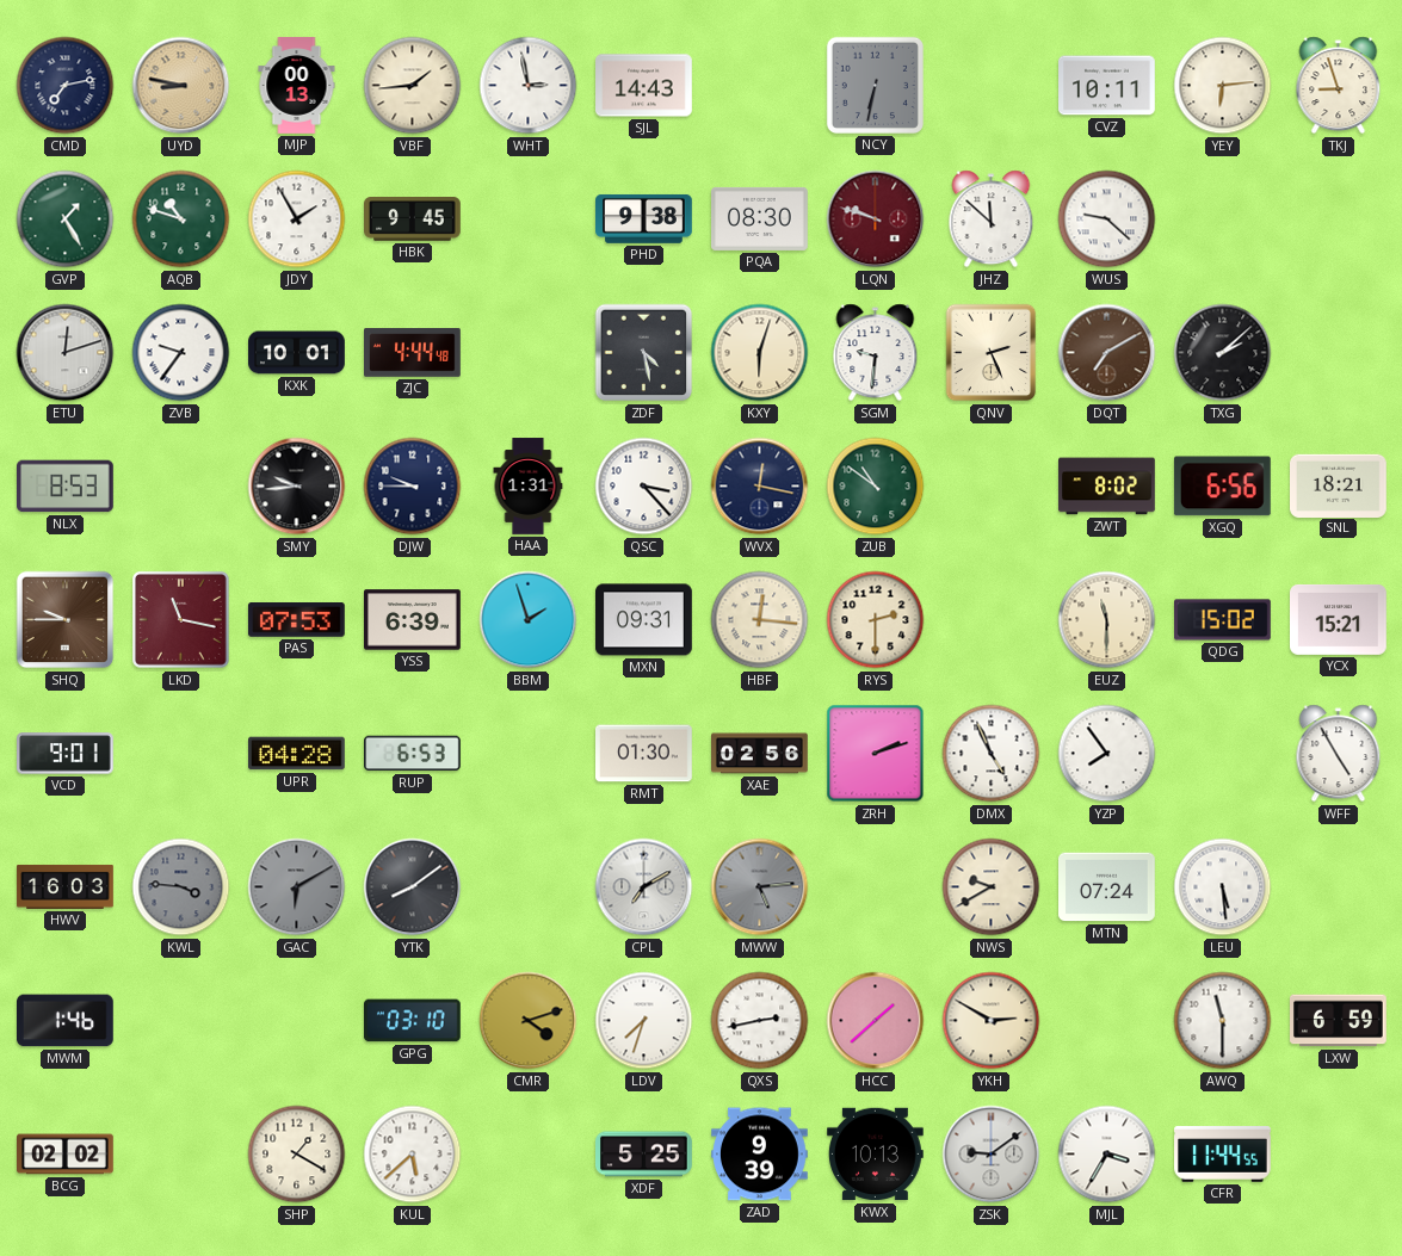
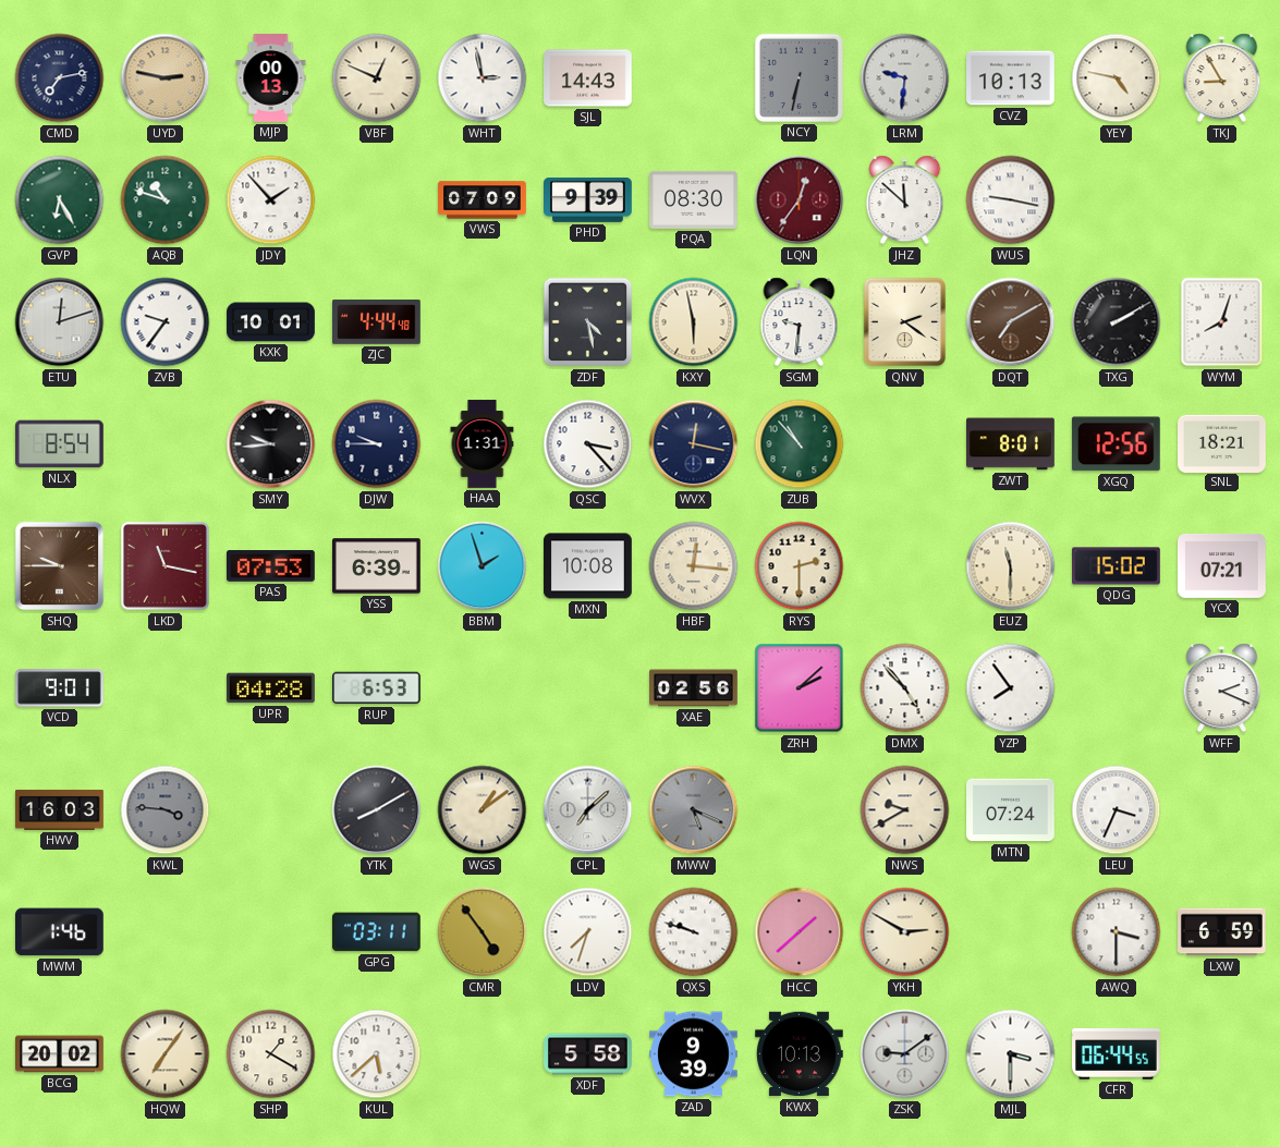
UYD: 8:47 -> 2:47
VBF: 1:44 -> 12:49
LRM: none -> 9:31
CVZ: 10:11 -> 10:13
YEY: 6:14 -> 4:47
TKJ: 8:57 -> 8:55
GVP: 1:25 -> 6:25
JDY: 1:55 -> 1:53
HBK: 9:45 -> none
VWS: none -> 07:09
PHD: 9:38 -> 9:39
LQN: 9:48 -> 12:36
WUS: 9:22 -> 9:17
KXY: 6:03 -> 5:58
QNV: 2:26 -> 2:21
TXG: 2:08 -> 2:10
WYM: none -> 8:03
NLX: 8:53 -> 8:54
ZUB: 10:51 -> 10:53
ZWT: 8:02 -> 8:01
XGQ: 6:56 -> 12:56
MXN: 09:31 -> 10:08
YCX: 15:21 -> 07:21
RMT: 01:30 -> none
ZRH: 2:12 -> 2:08
DMX: 4:56 -> 4:53
WFF: 4:55 -> 2:19
GAC: 6:10 -> none
YTK: 8:09 -> 8:10
WGS: none -> 1:09
CPL: 7:10 -> 7:08
MWW: 5:14 -> 5:19
LEU: 5:29 -> 3:34
GPG: 03:10 -> 03:11
CMR: 4:12 -> 4:54
QXS: 2:43 -> 9:48
AWQ: 11:30 -> 3:30
BCG: 02:02 -> 20:02
HQW: none -> 7:06
XDF: 5:25 -> 5:58
MJL: 3:35 -> 3:30
CFR: 11:44 -> 06:44
